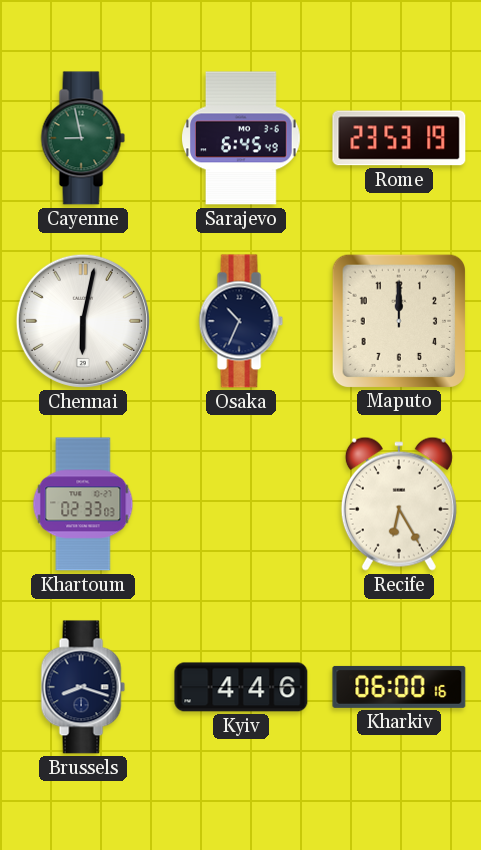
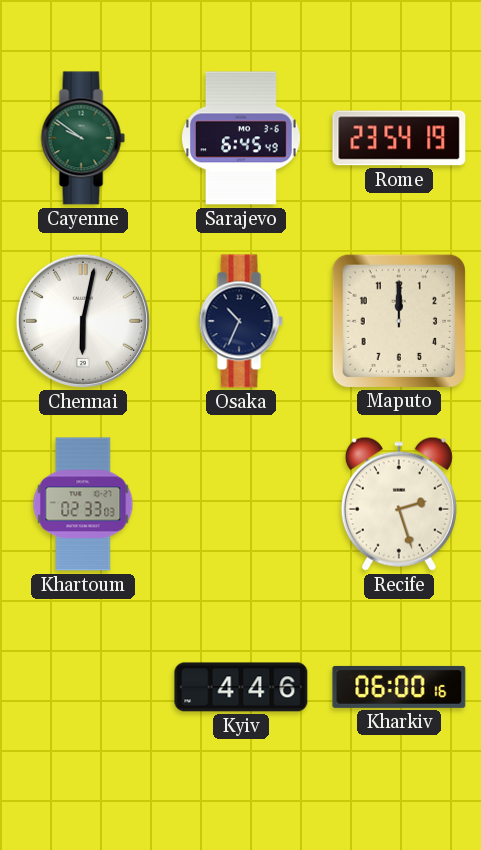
Cayenne: 8:58 -> 9:51
Rome: 23:53 -> 23:54
Recife: 6:25 -> 2:27
Brussels: 8:18 -> none
